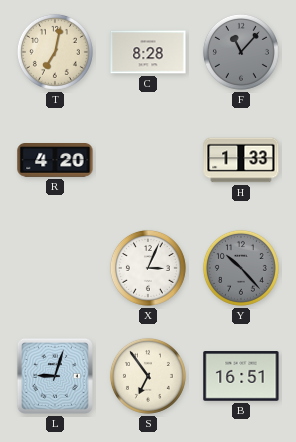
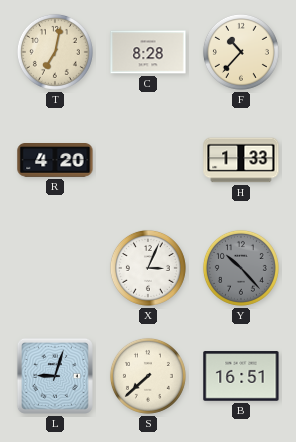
F: 11:07 -> 10:37
F dial: grey -> cream
S: 6:54 -> 7:38
